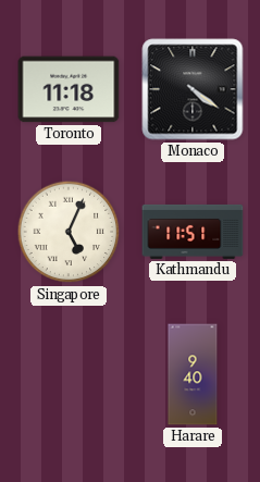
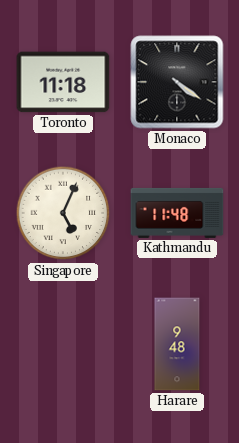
Kathmandu: 11:51 -> 11:48
Harare: 9:40 -> 9:48
